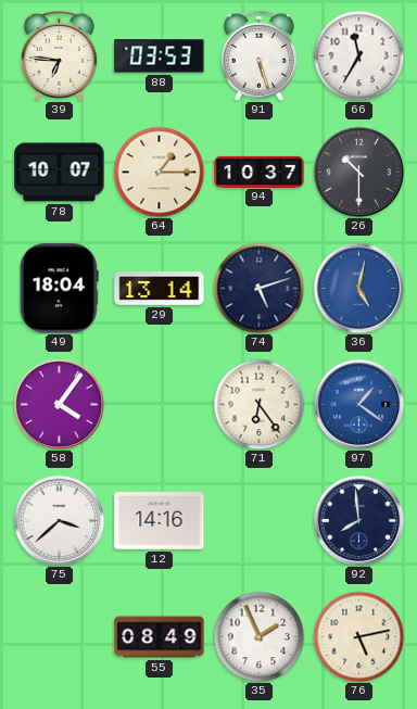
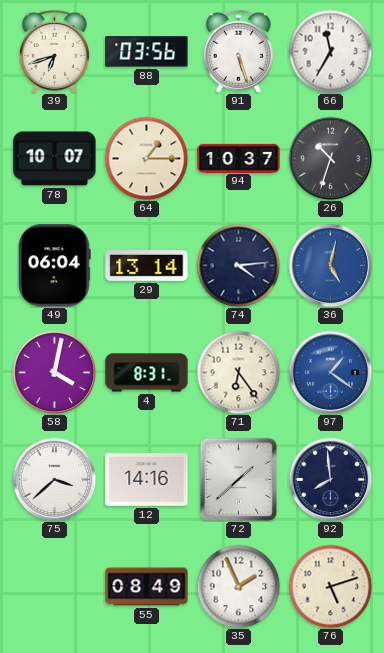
39: 6:46 -> 6:42
88: 03:53 -> 03:56
26: 10:30 -> 10:33
49: 18:04 -> 06:04
74: 5:12 -> 4:14
58: 4:06 -> 4:02
4: none -> 8:31
72: none -> 1:38
76: 5:13 -> 5:12
